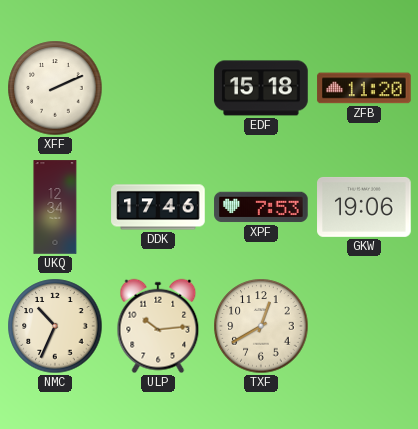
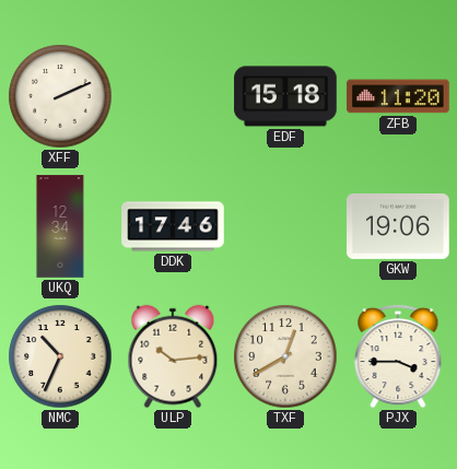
XPF: 7:53 -> none
PJX: none -> 3:45
